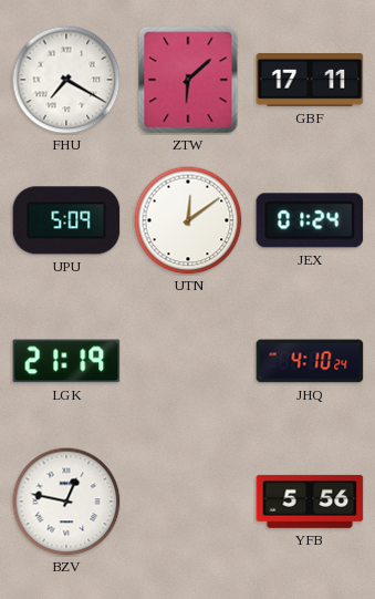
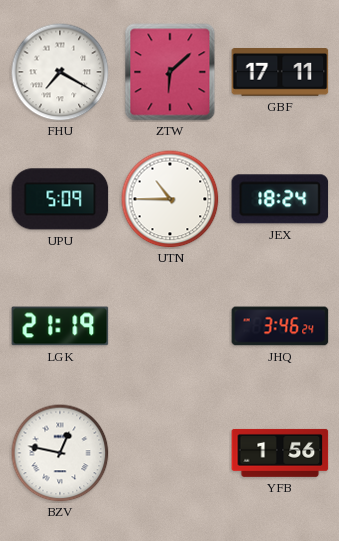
UTN: 12:09 -> 10:45
JEX: 01:24 -> 18:24
JHQ: 4:10 -> 3:46
YFB: 5:56 -> 1:56
